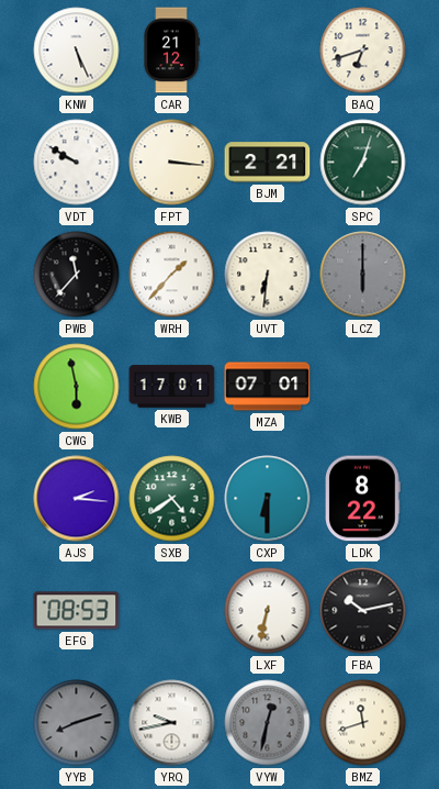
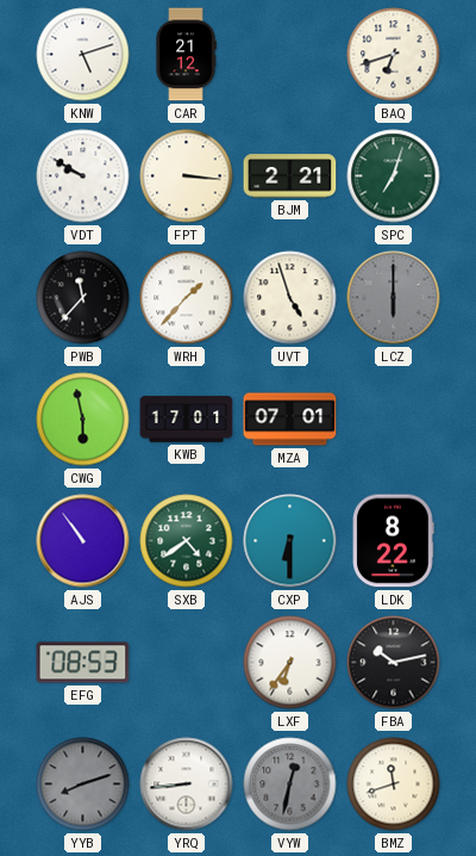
KNW: 5:26 -> 5:12
UVT: 6:31 -> 4:57
AJS: 2:16 -> 10:54
LXF: 6:32 -> 6:36
YRQ: 9:43 -> 8:44
